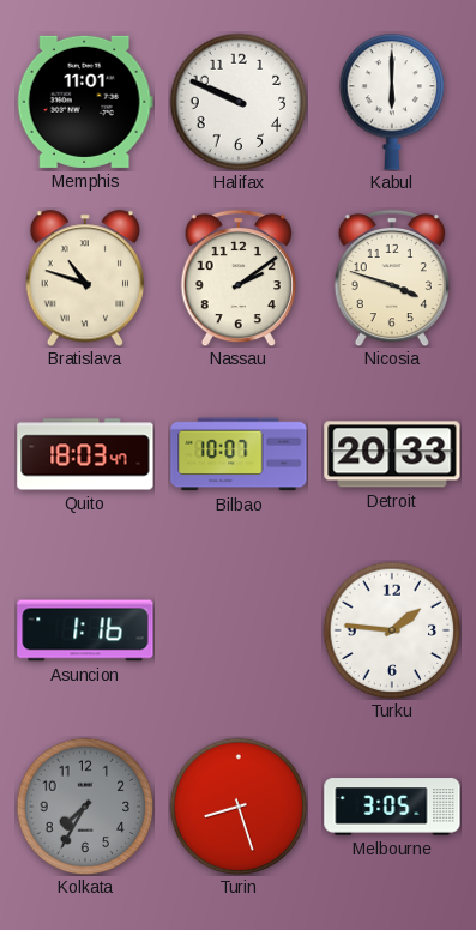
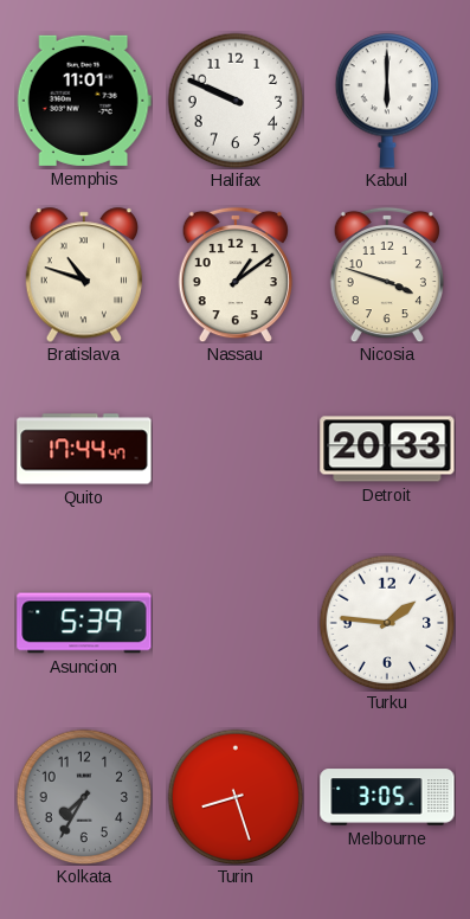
Nassau: 2:09 -> 1:09
Quito: 18:03 -> 17:44
Bilbao: 10:07 -> none
Asuncion: 1:16 -> 5:39
